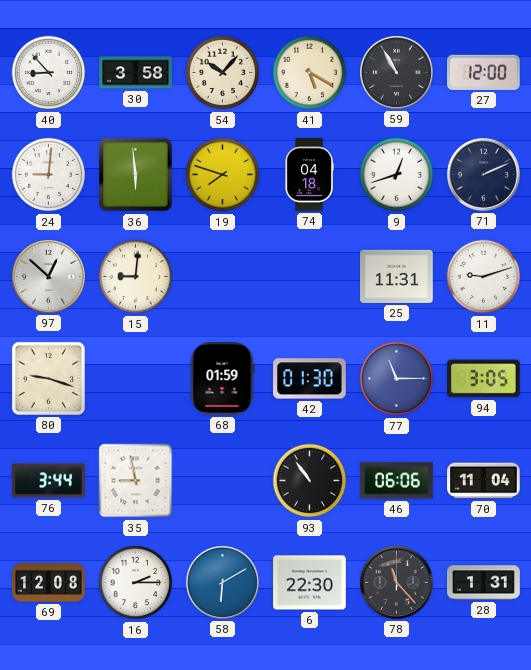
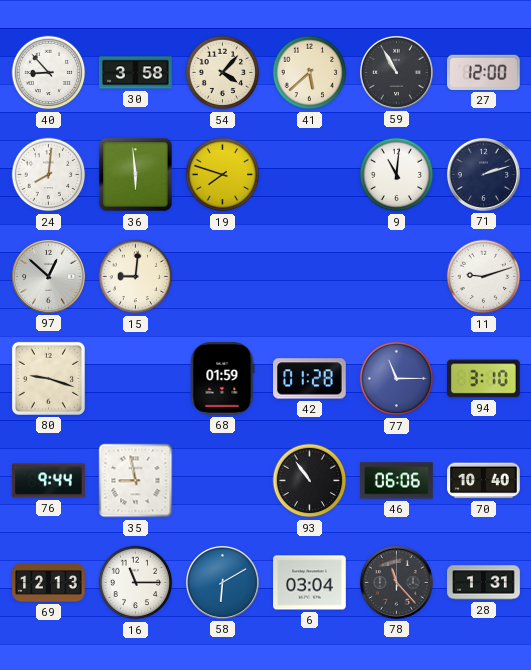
54: 10:07 -> 4:07
41: 5:20 -> 5:38
24: 9:01 -> 8:01
74: 04:18 -> none
9: 12:42 -> 11:01
71: 2:11 -> 2:12
25: 11:31 -> none
42: 01:30 -> 01:28
94: 3:05 -> 3:10
76: 3:44 -> 9:44
70: 11:04 -> 10:40
69: 12:08 -> 12:13
16: 2:15 -> 11:15
6: 22:30 -> 03:04
